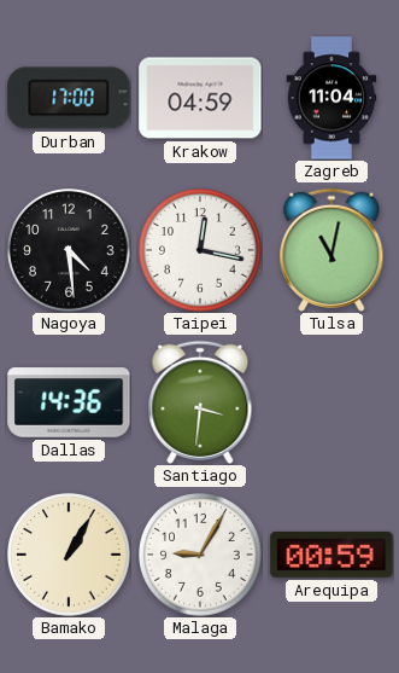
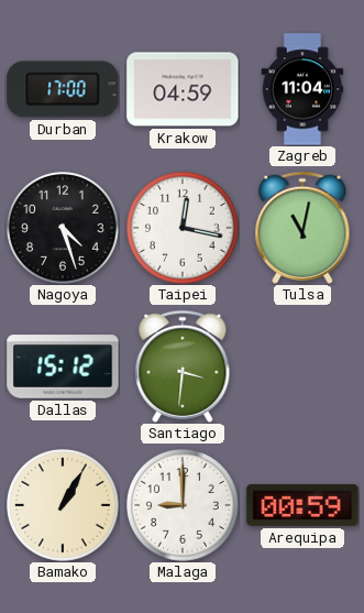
Nagoya: 4:29 -> 4:27
Dallas: 14:36 -> 15:12
Malaga: 9:05 -> 9:00
